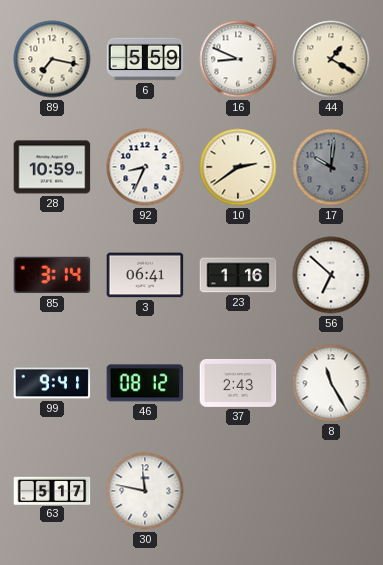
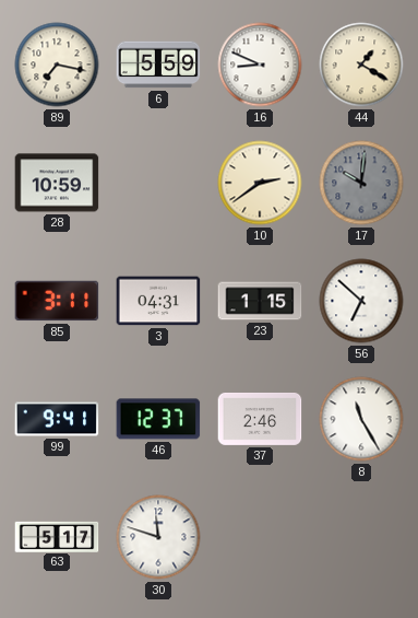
92: 8:34 -> none
85: 3:14 -> 3:11
3: 06:41 -> 04:31
23: 1:16 -> 1:15
46: 08:12 -> 12:37
37: 2:43 -> 2:46
30: 11:47 -> 11:48
